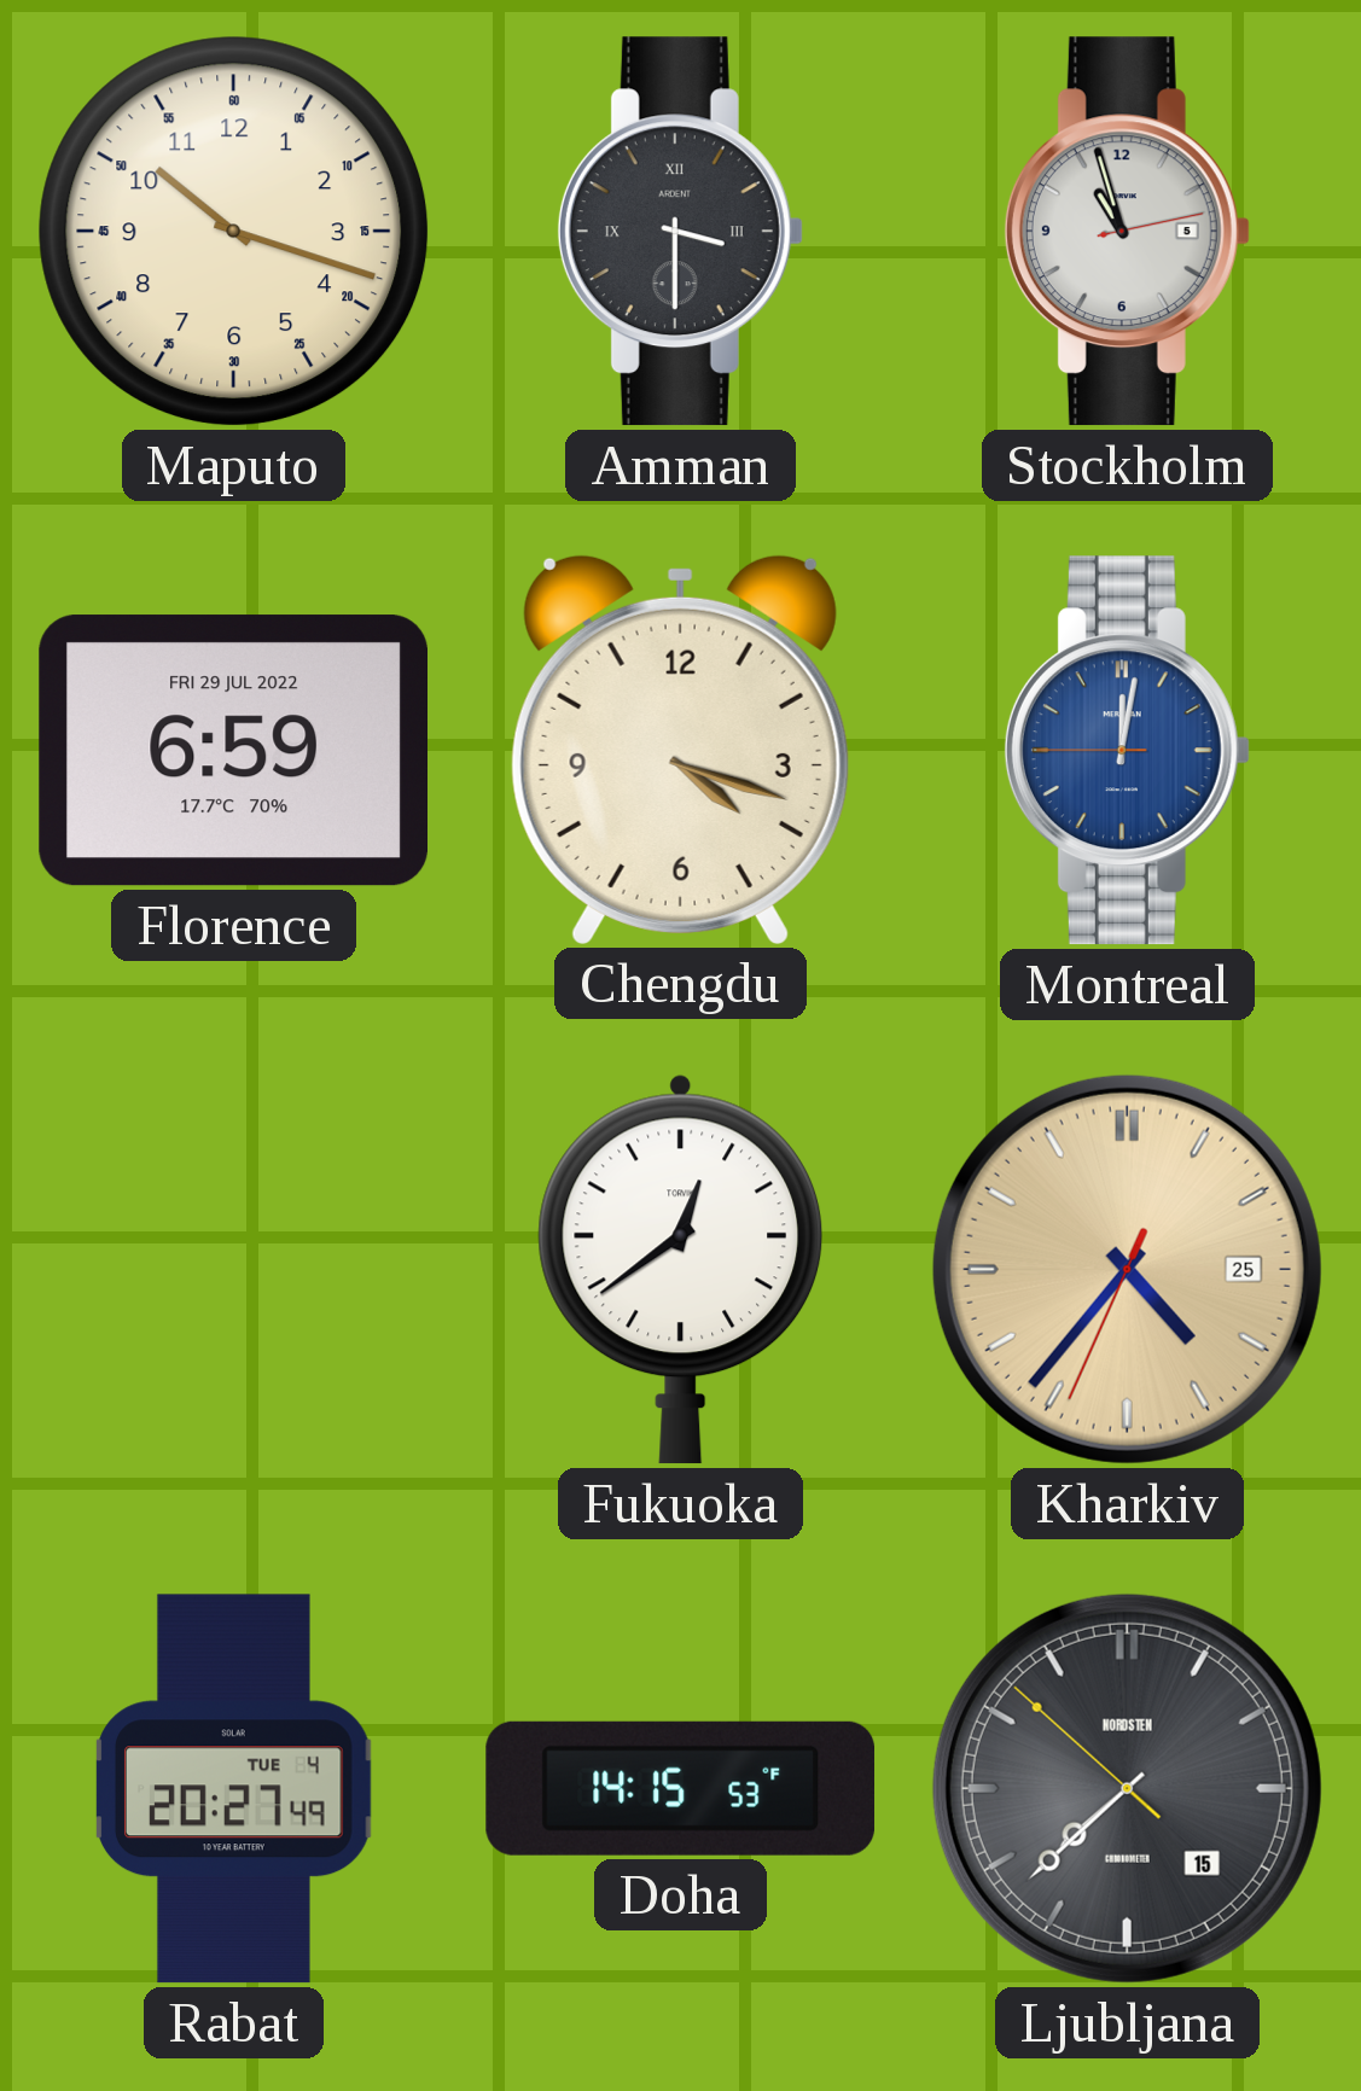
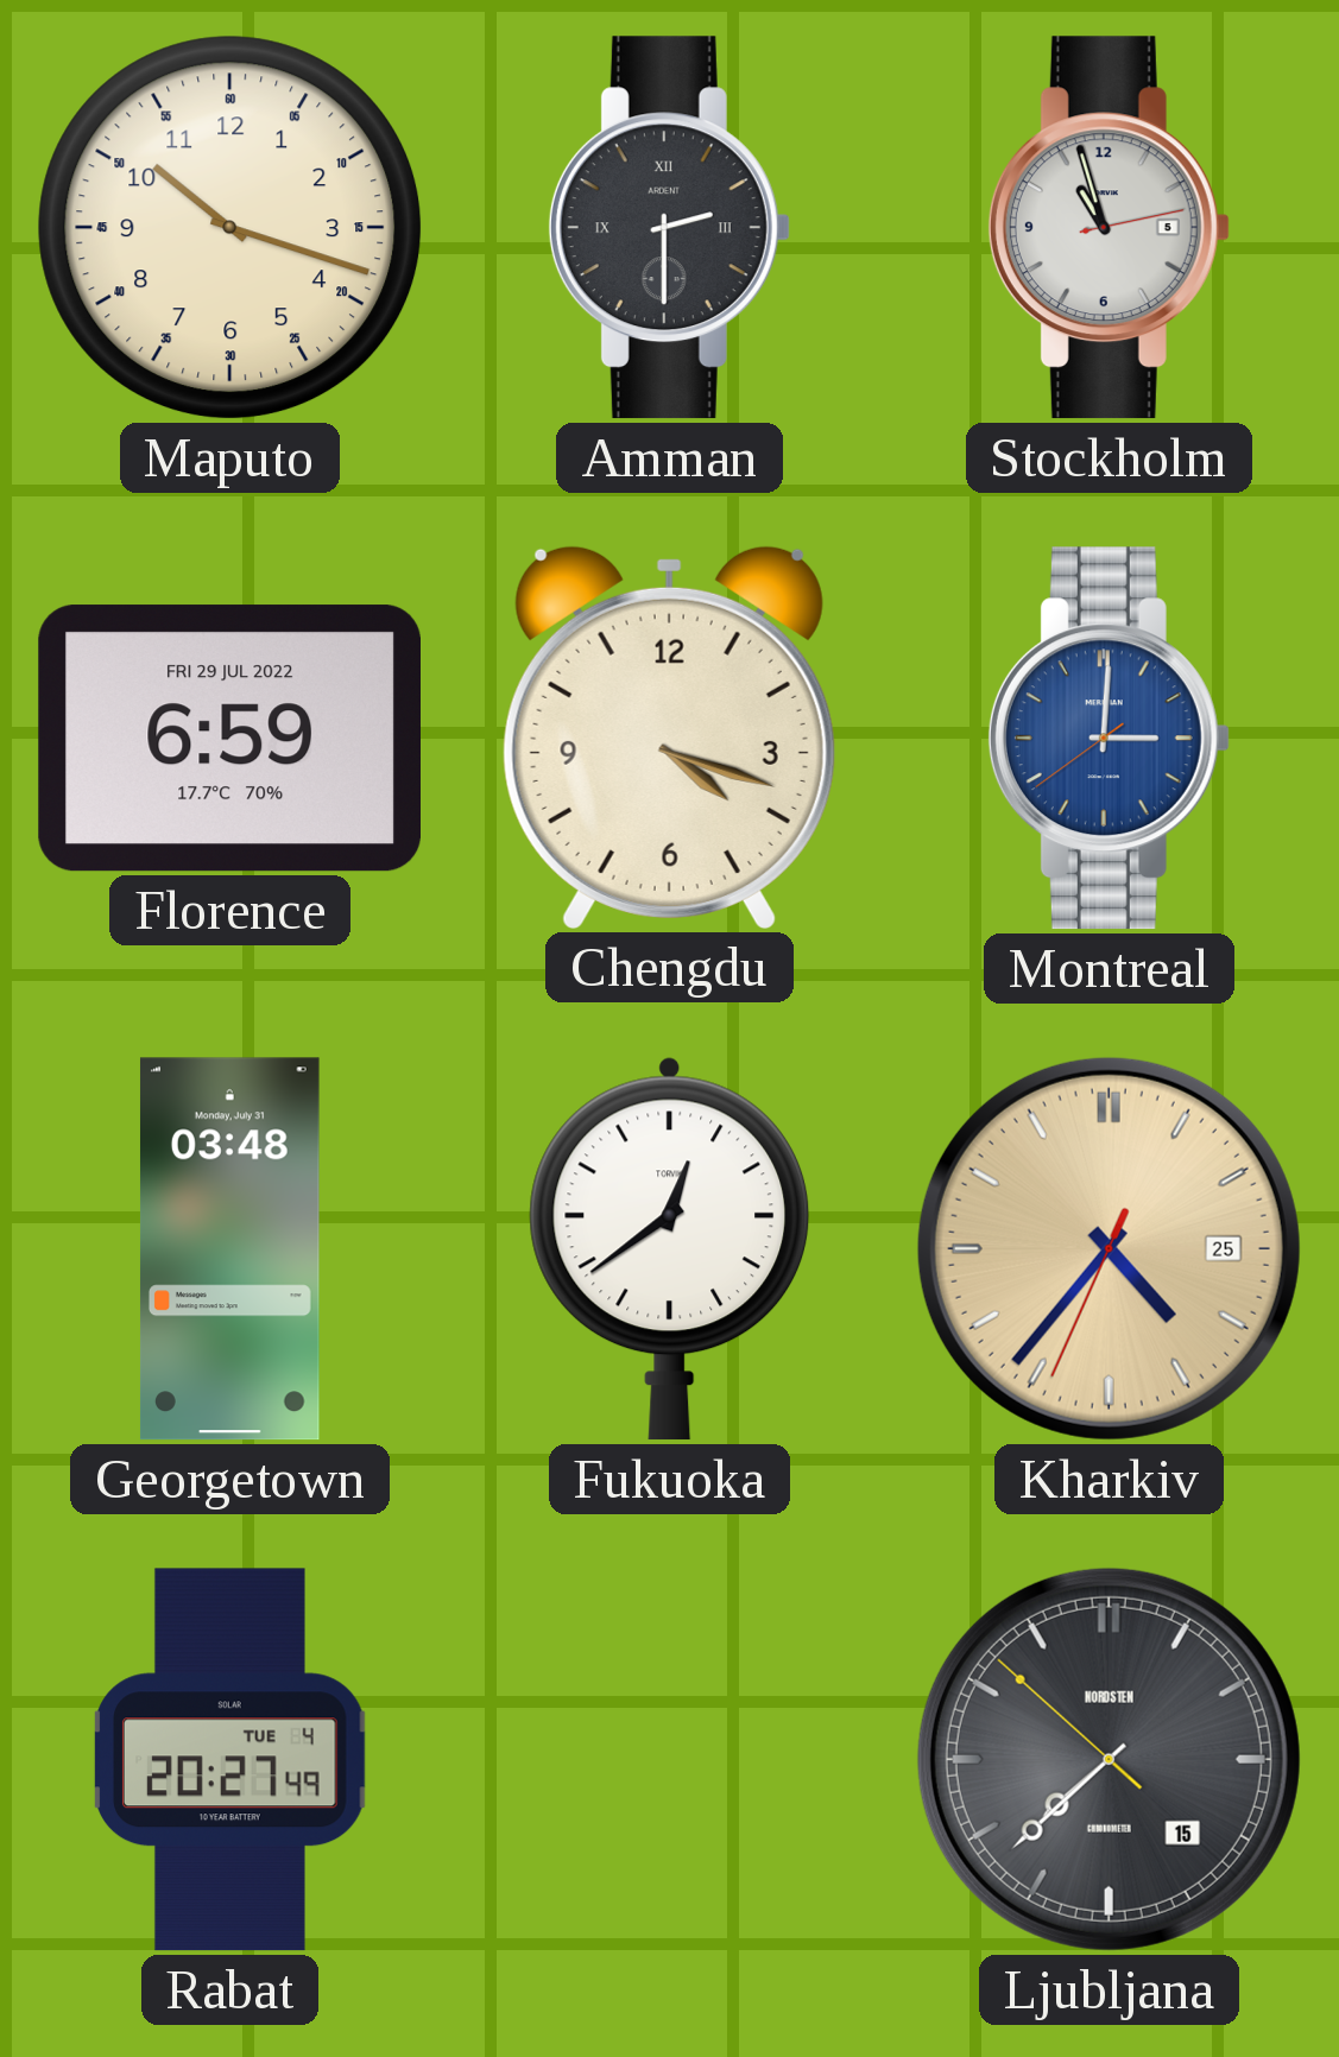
Amman: 3:30 -> 2:30
Montreal: 12:01 -> 3:00
Georgetown: none -> 03:48
Doha: 14:15 -> none
